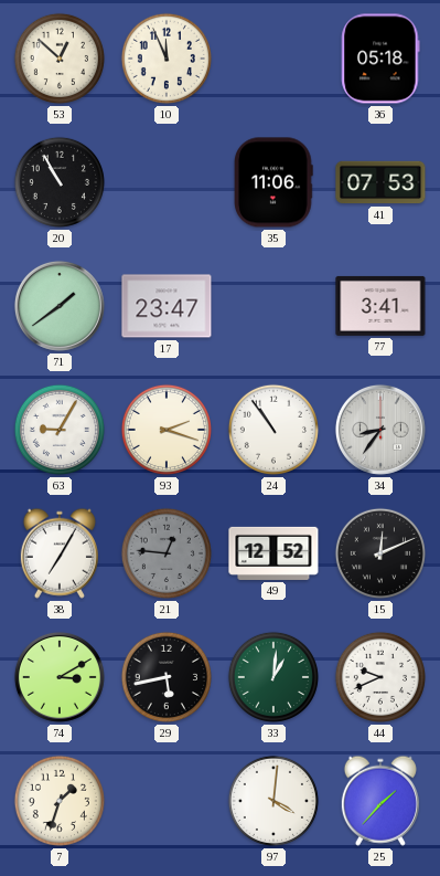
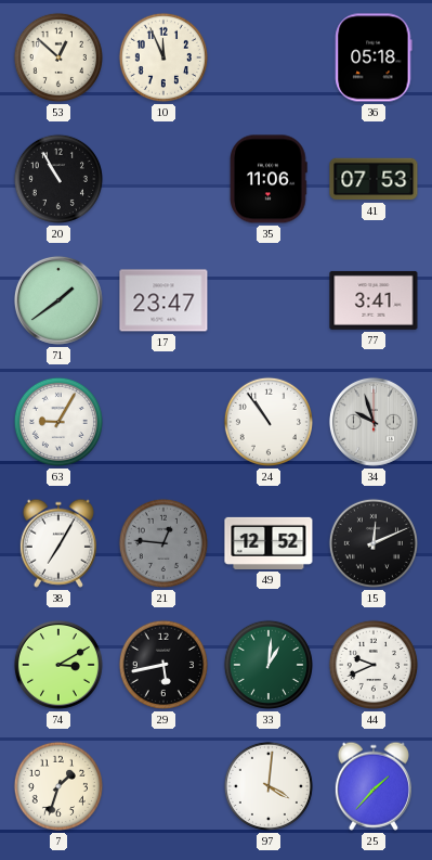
93: 2:18 -> none
34: 8:36 -> 9:57
